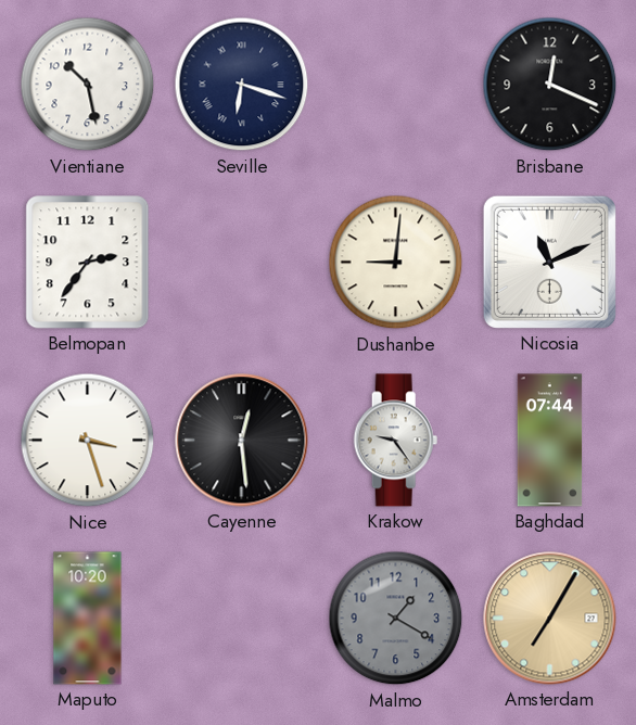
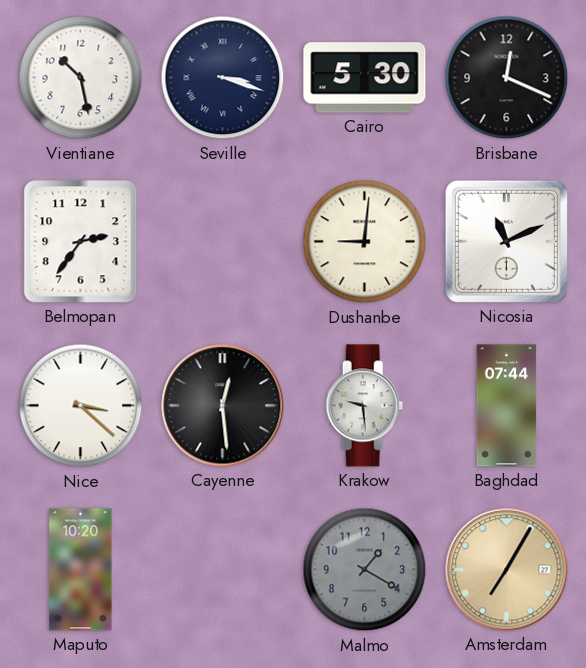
Seville: 6:18 -> 3:18
Cairo: none -> 5:30
Nice: 3:27 -> 3:22
Krakow: 9:24 -> 9:29
